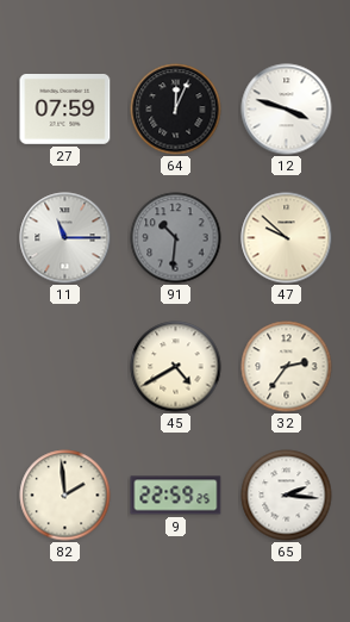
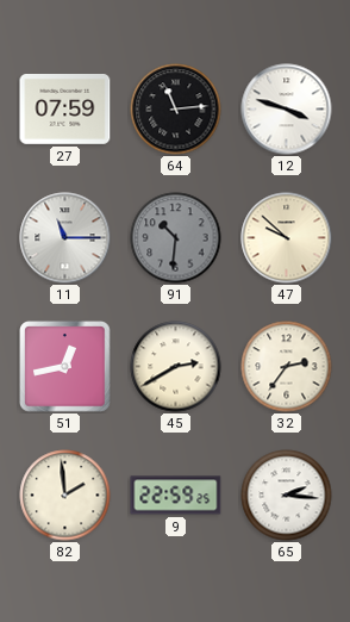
64: 12:04 -> 11:14
51: none -> 12:43
45: 4:40 -> 2:40
